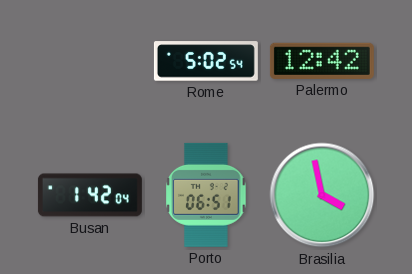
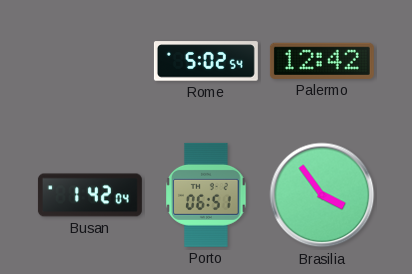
Brasilia: 3:58 -> 3:54
